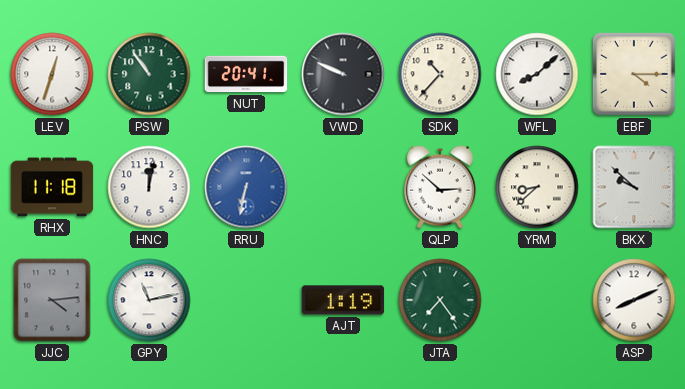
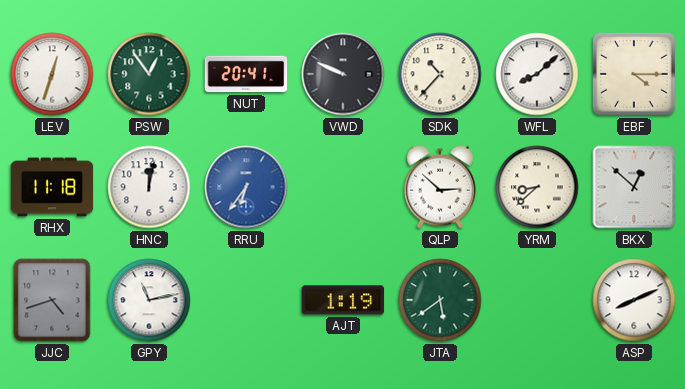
PSW: 10:54 -> 12:54
RRU: 6:32 -> 6:36
BKX: 9:52 -> 12:52
JJC: 4:14 -> 4:42
JTA: 7:24 -> 5:39
